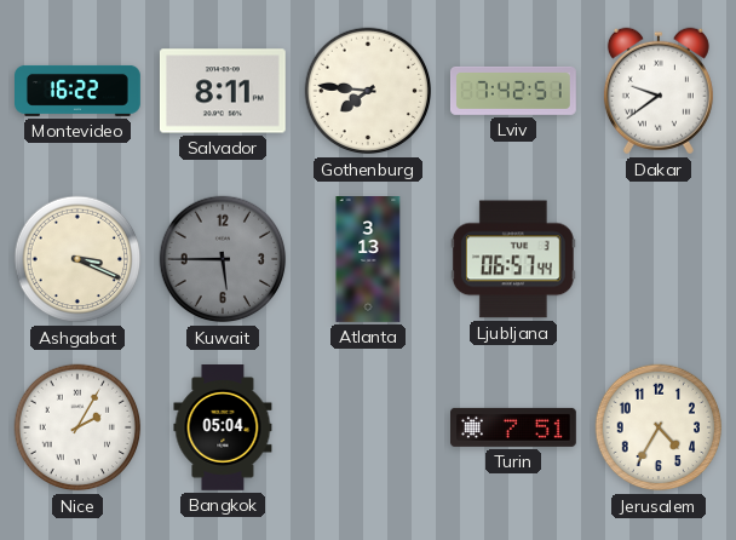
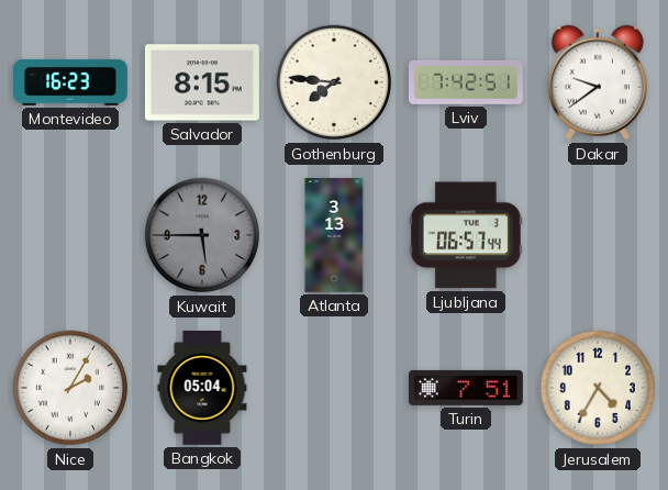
Montevideo: 16:22 -> 16:23
Salvador: 8:11 -> 8:15
Ashgabat: 3:19 -> none
